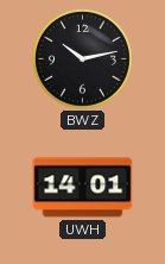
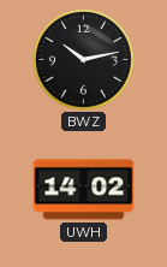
UWH: 14:01 -> 14:02
